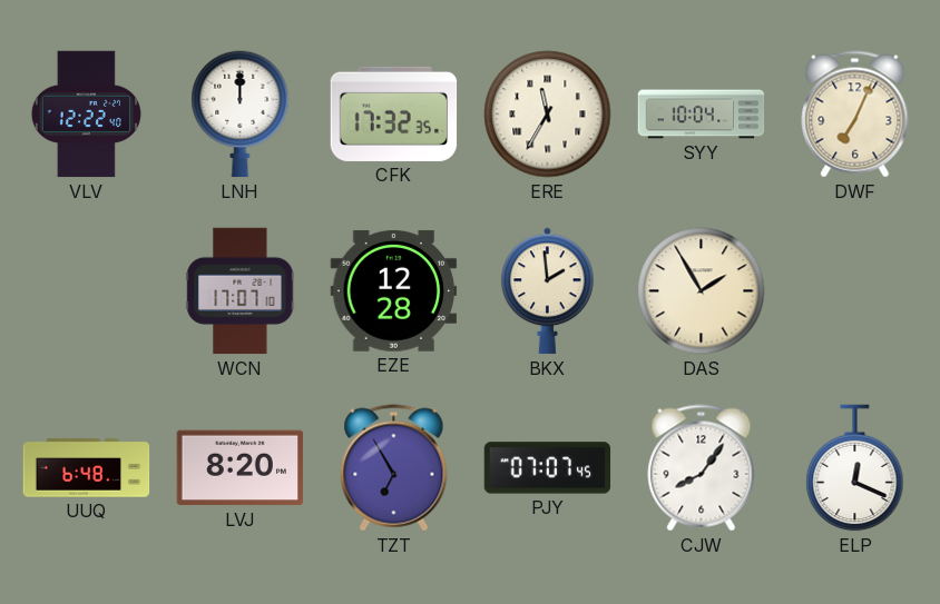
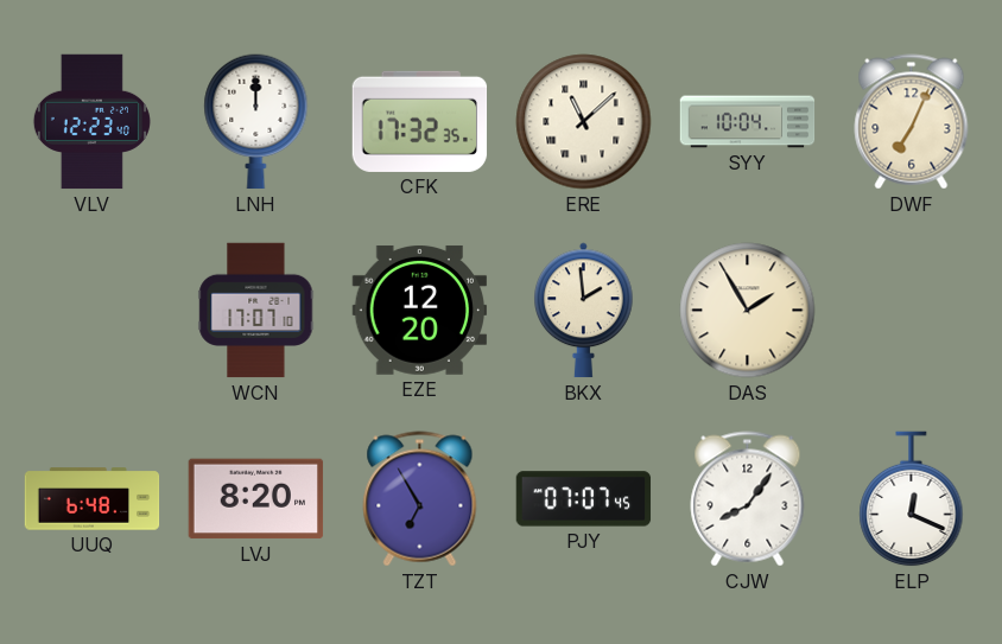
VLV: 12:22 -> 12:23
ERE: 11:35 -> 11:08
EZE: 12:28 -> 12:20
